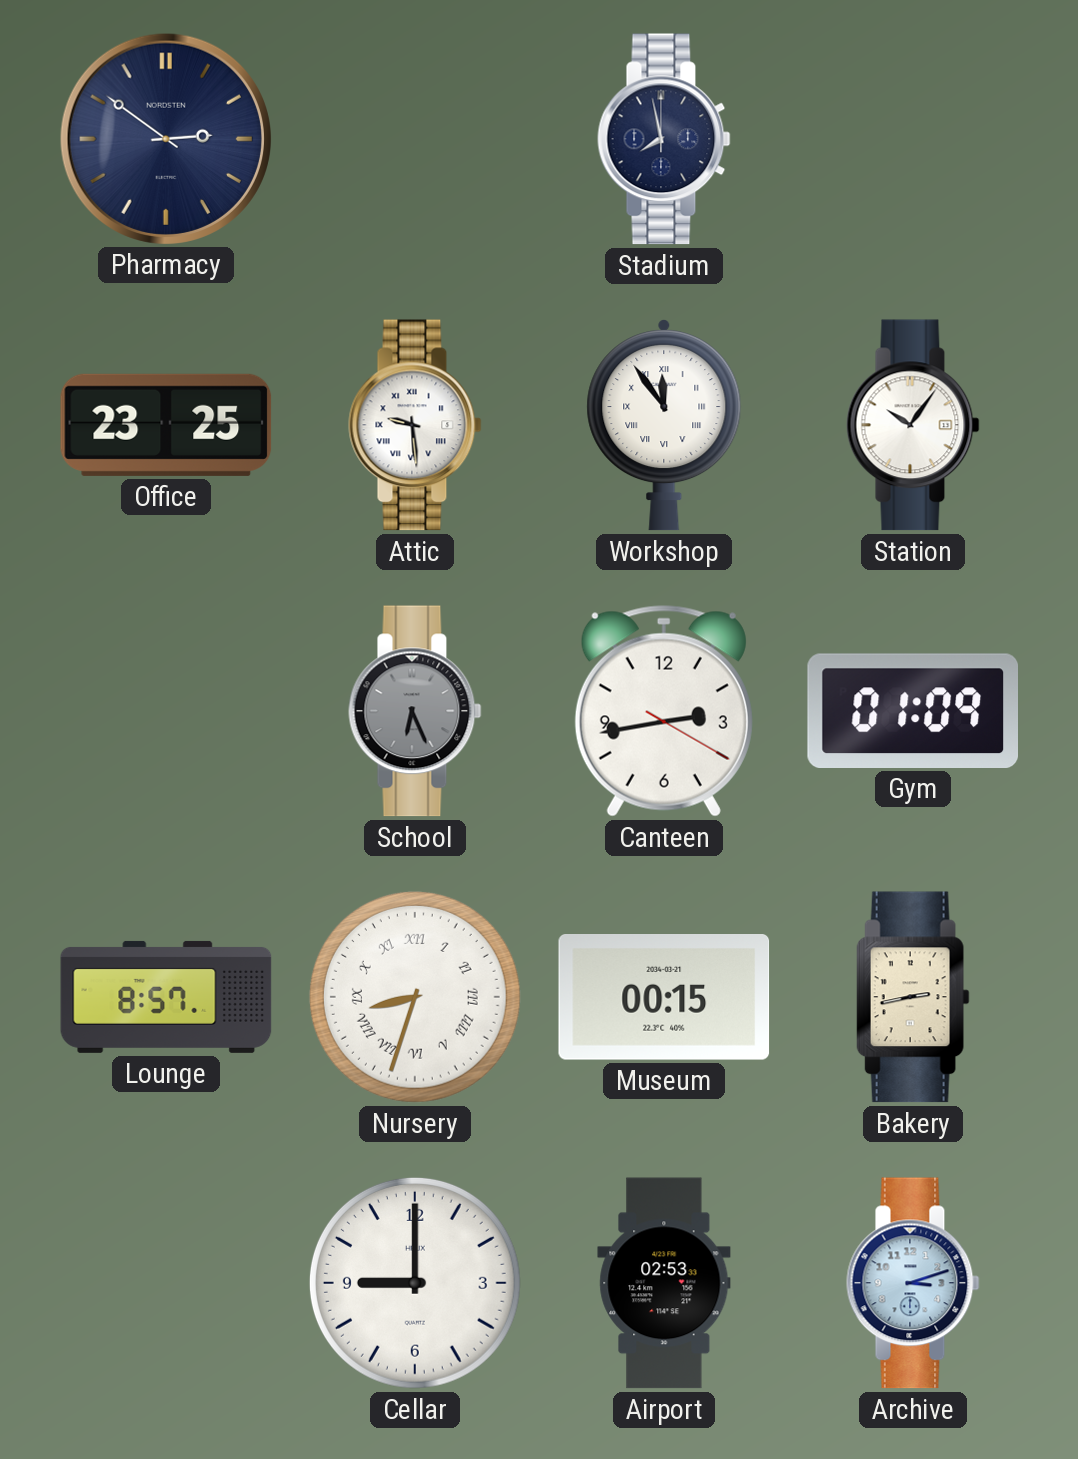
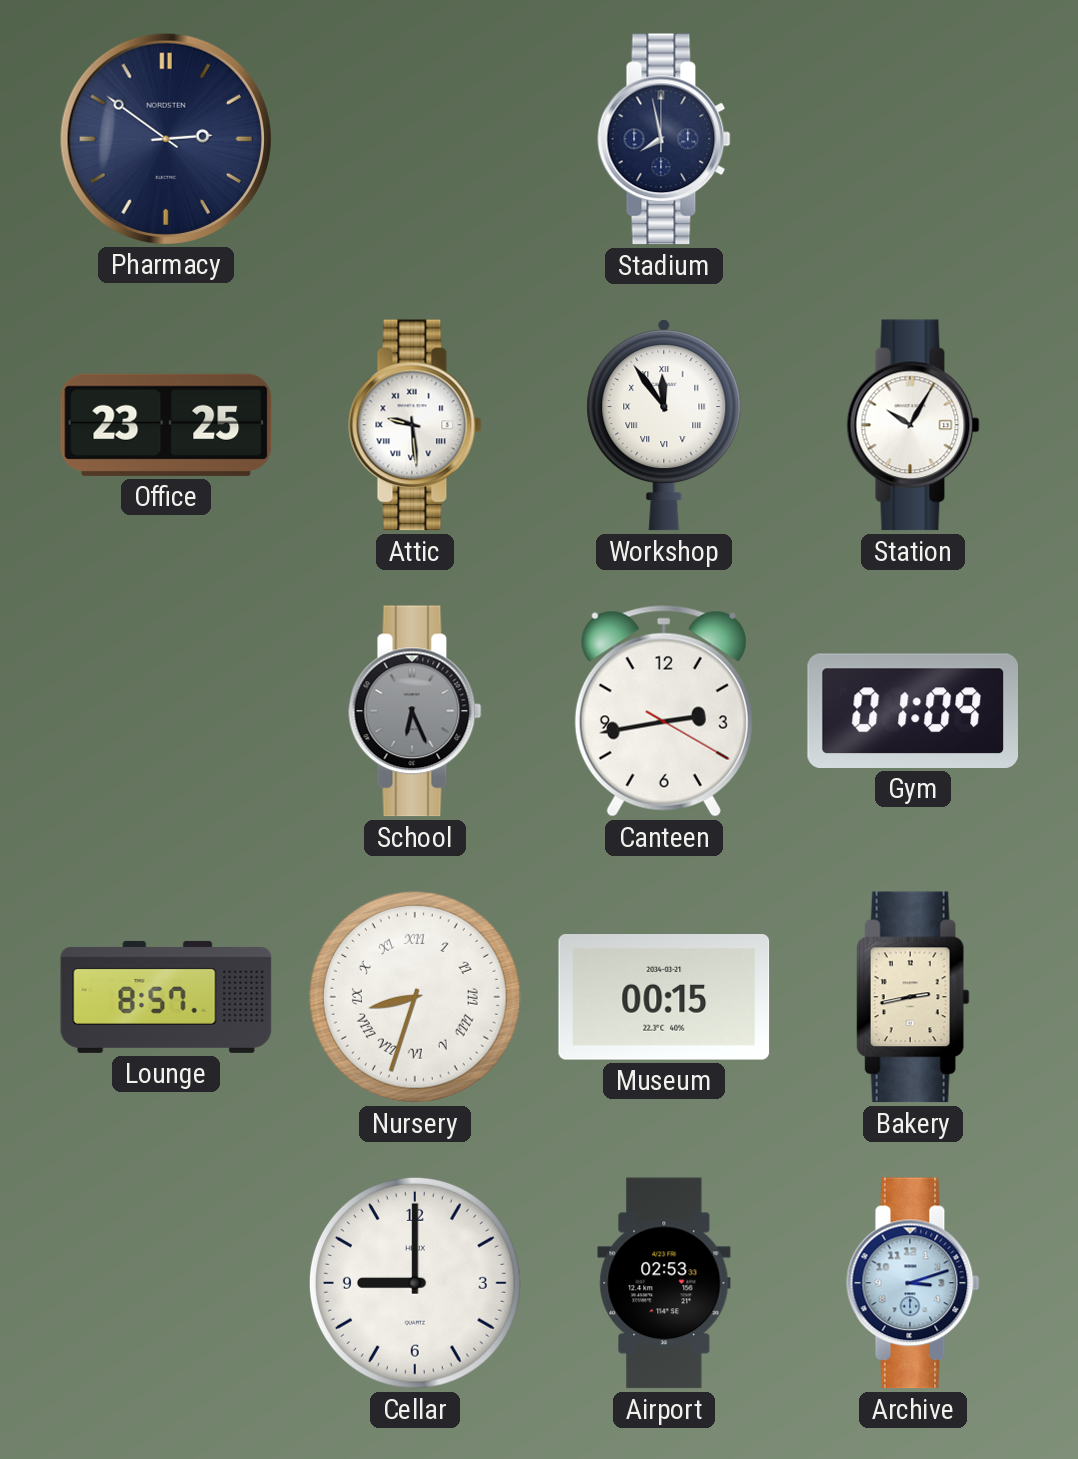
Station: 10:06 -> 10:05
